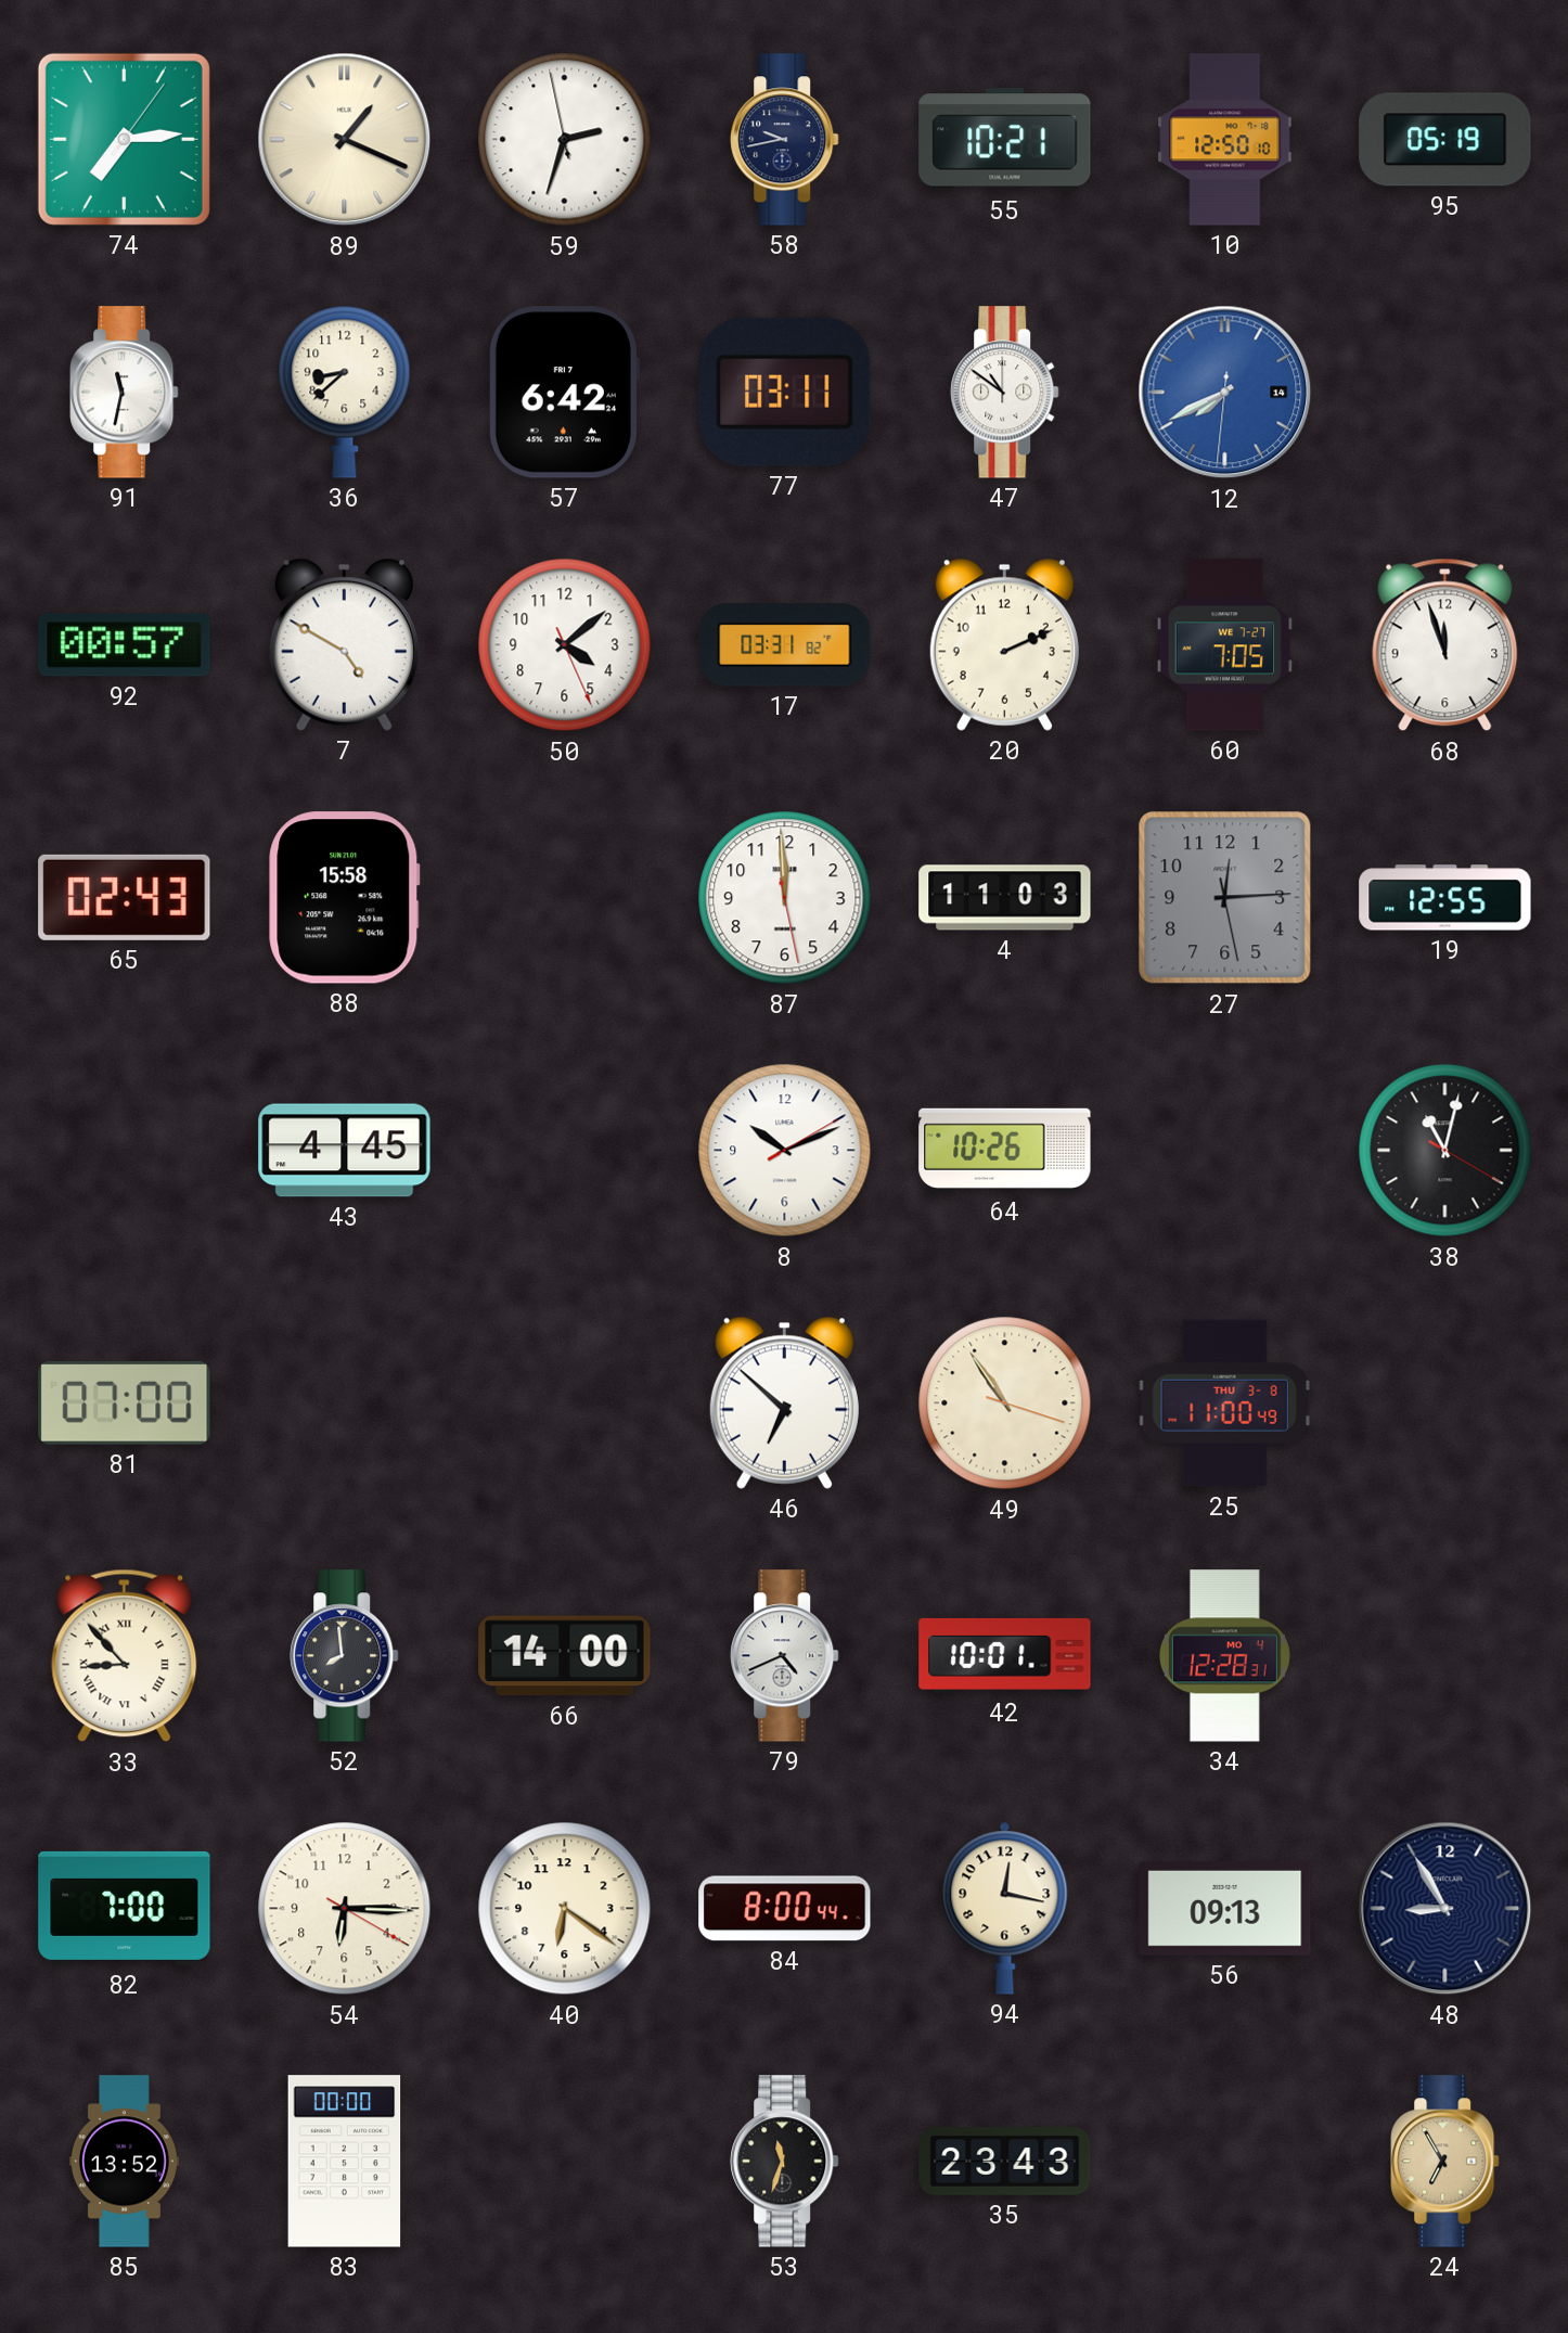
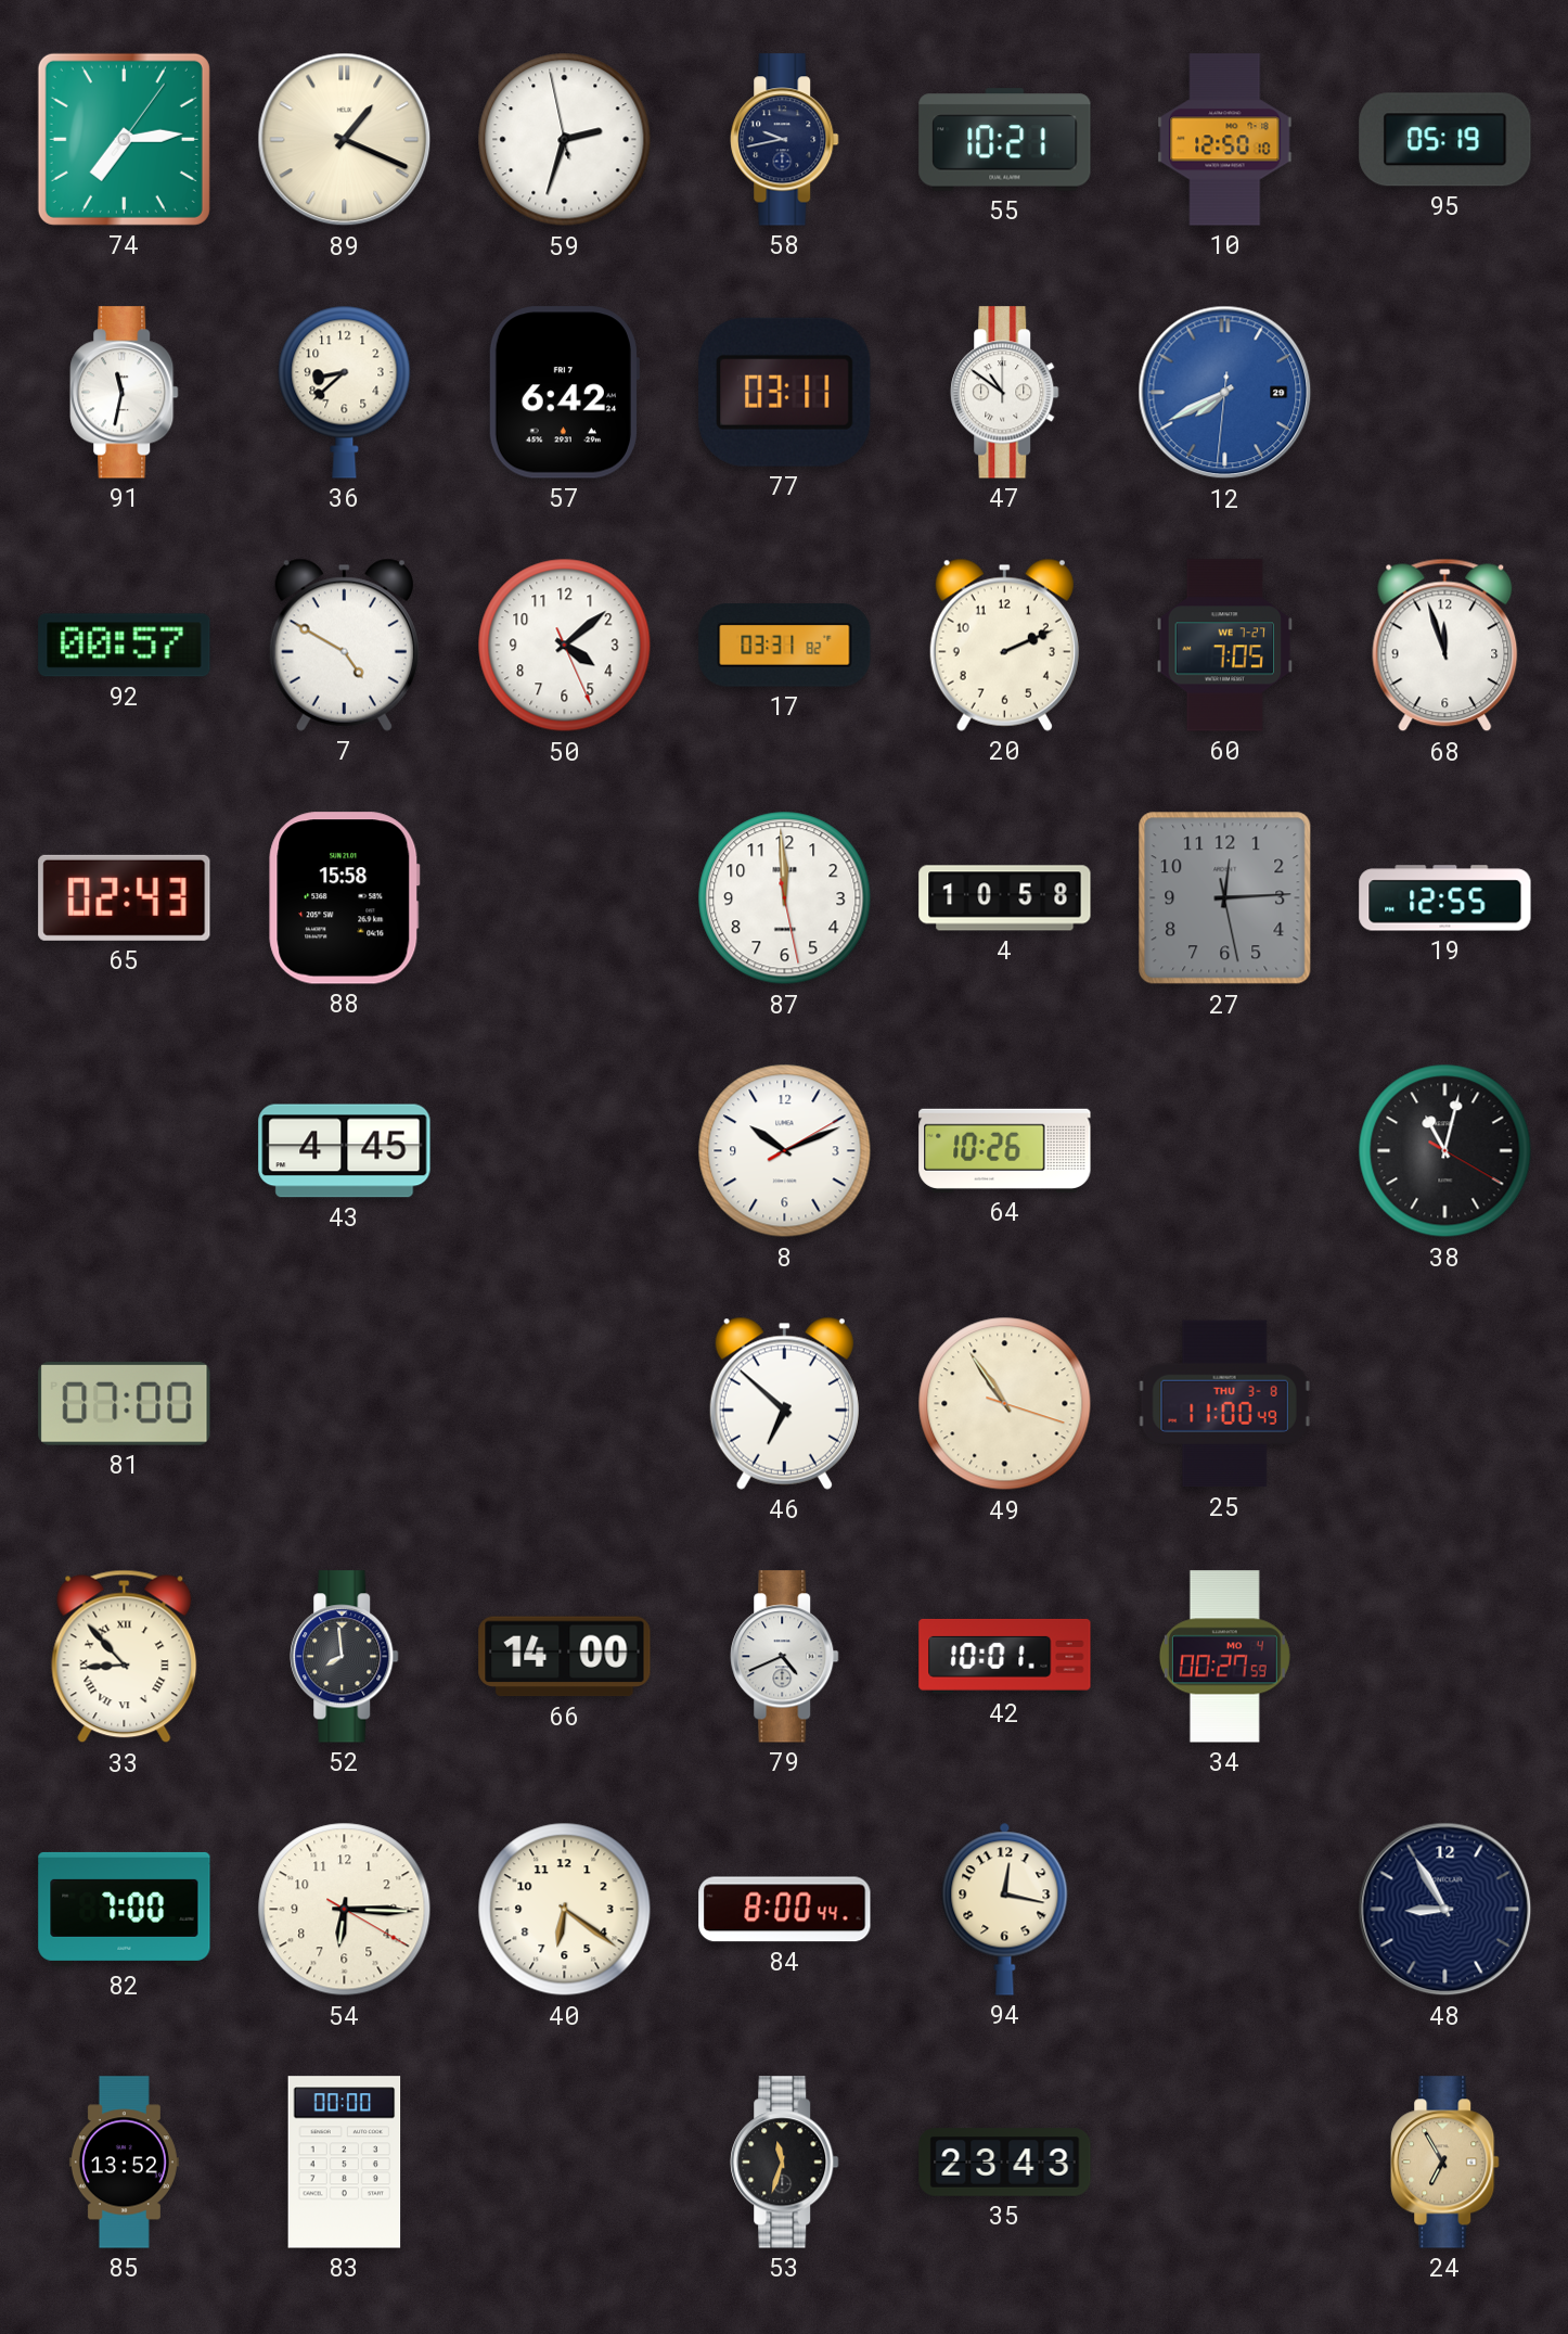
12 date: 14 -> 29
4: 11:03 -> 10:58
34: 12:28 -> 00:27
56: 09:13 -> none
